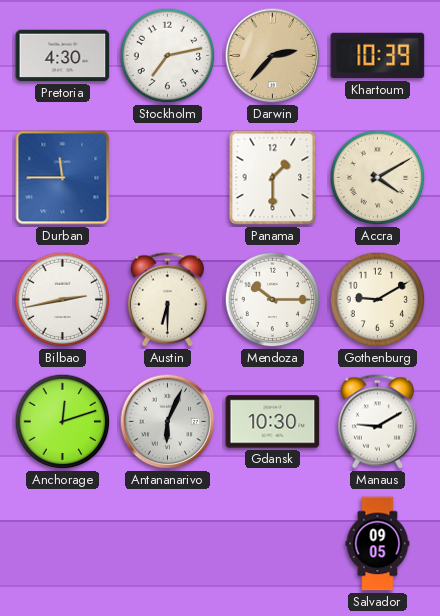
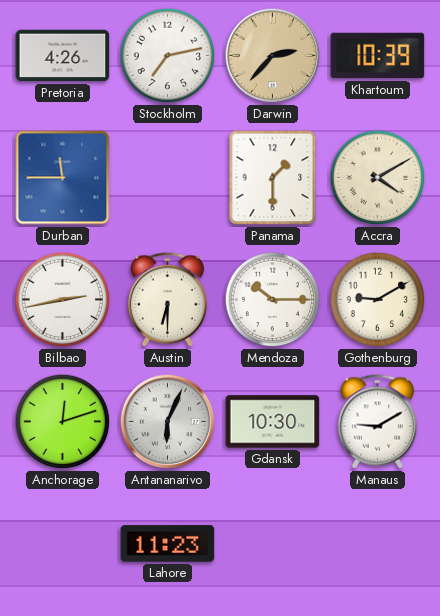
Pretoria: 4:30 -> 4:26
Lahore: none -> 11:23
Salvador: 09:05 -> none
